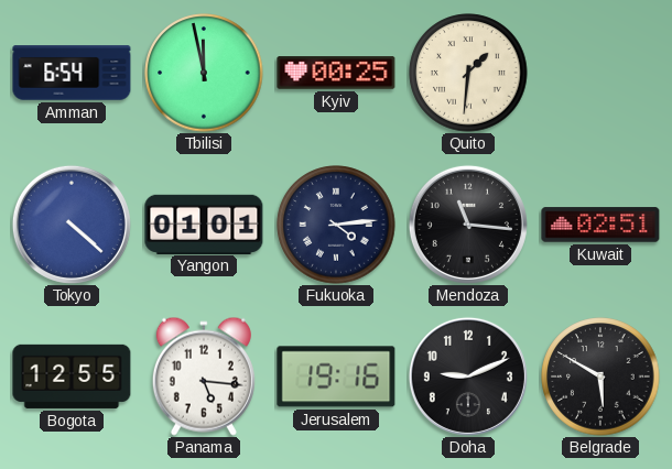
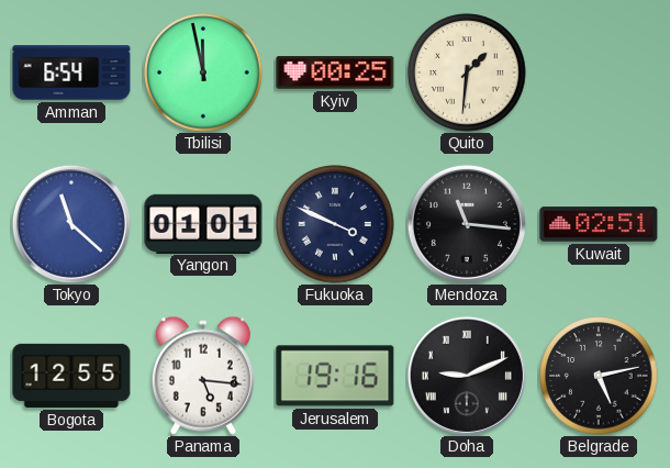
Tokyo: 4:22 -> 11:22
Fukuoka: 4:14 -> 3:49
Doha numerals: Arabic -> Roman
Belgrade: 5:50 -> 5:13
